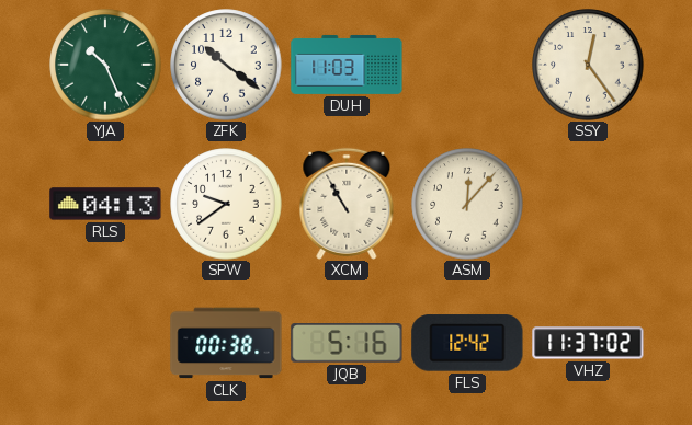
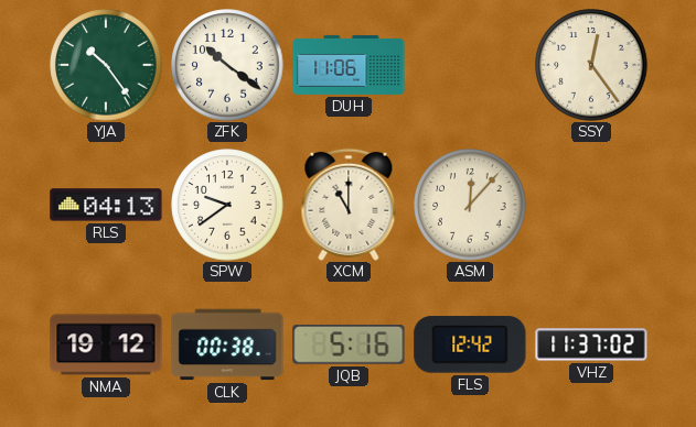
YJA: 10:26 -> 10:24
DUH: 11:03 -> 11:06
XCM: 10:55 -> 11:00
NMA: none -> 19:12
